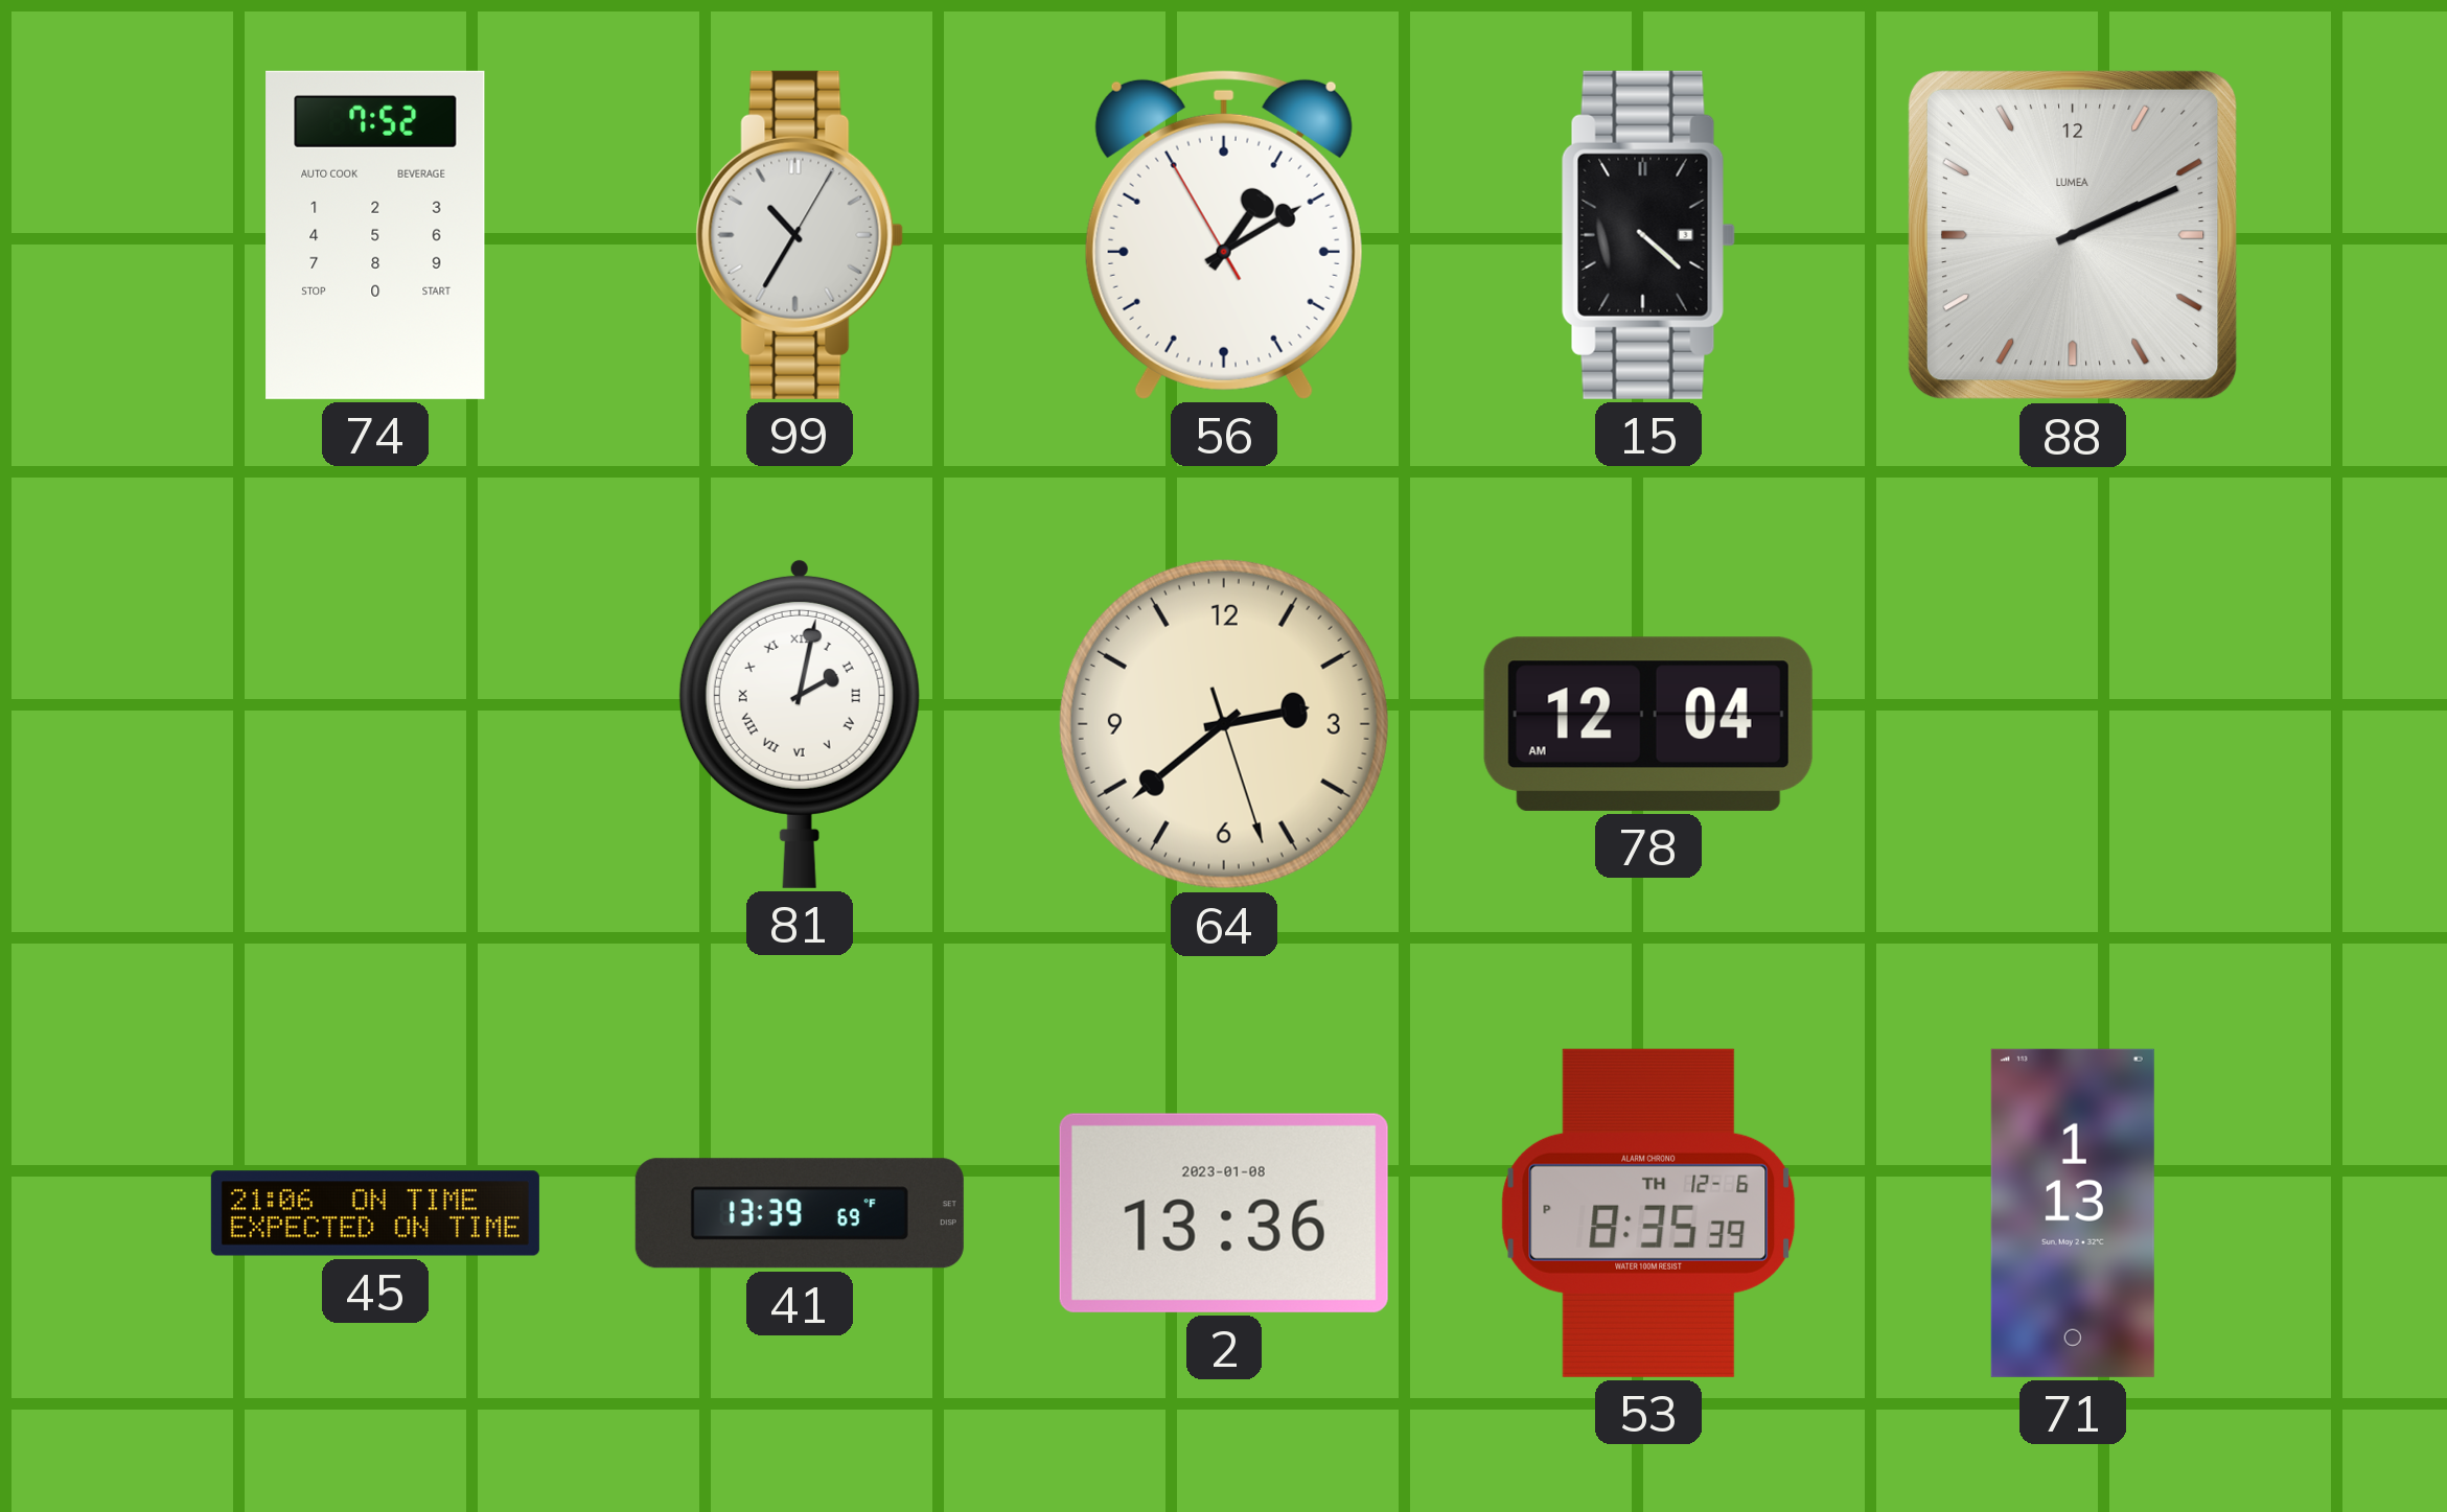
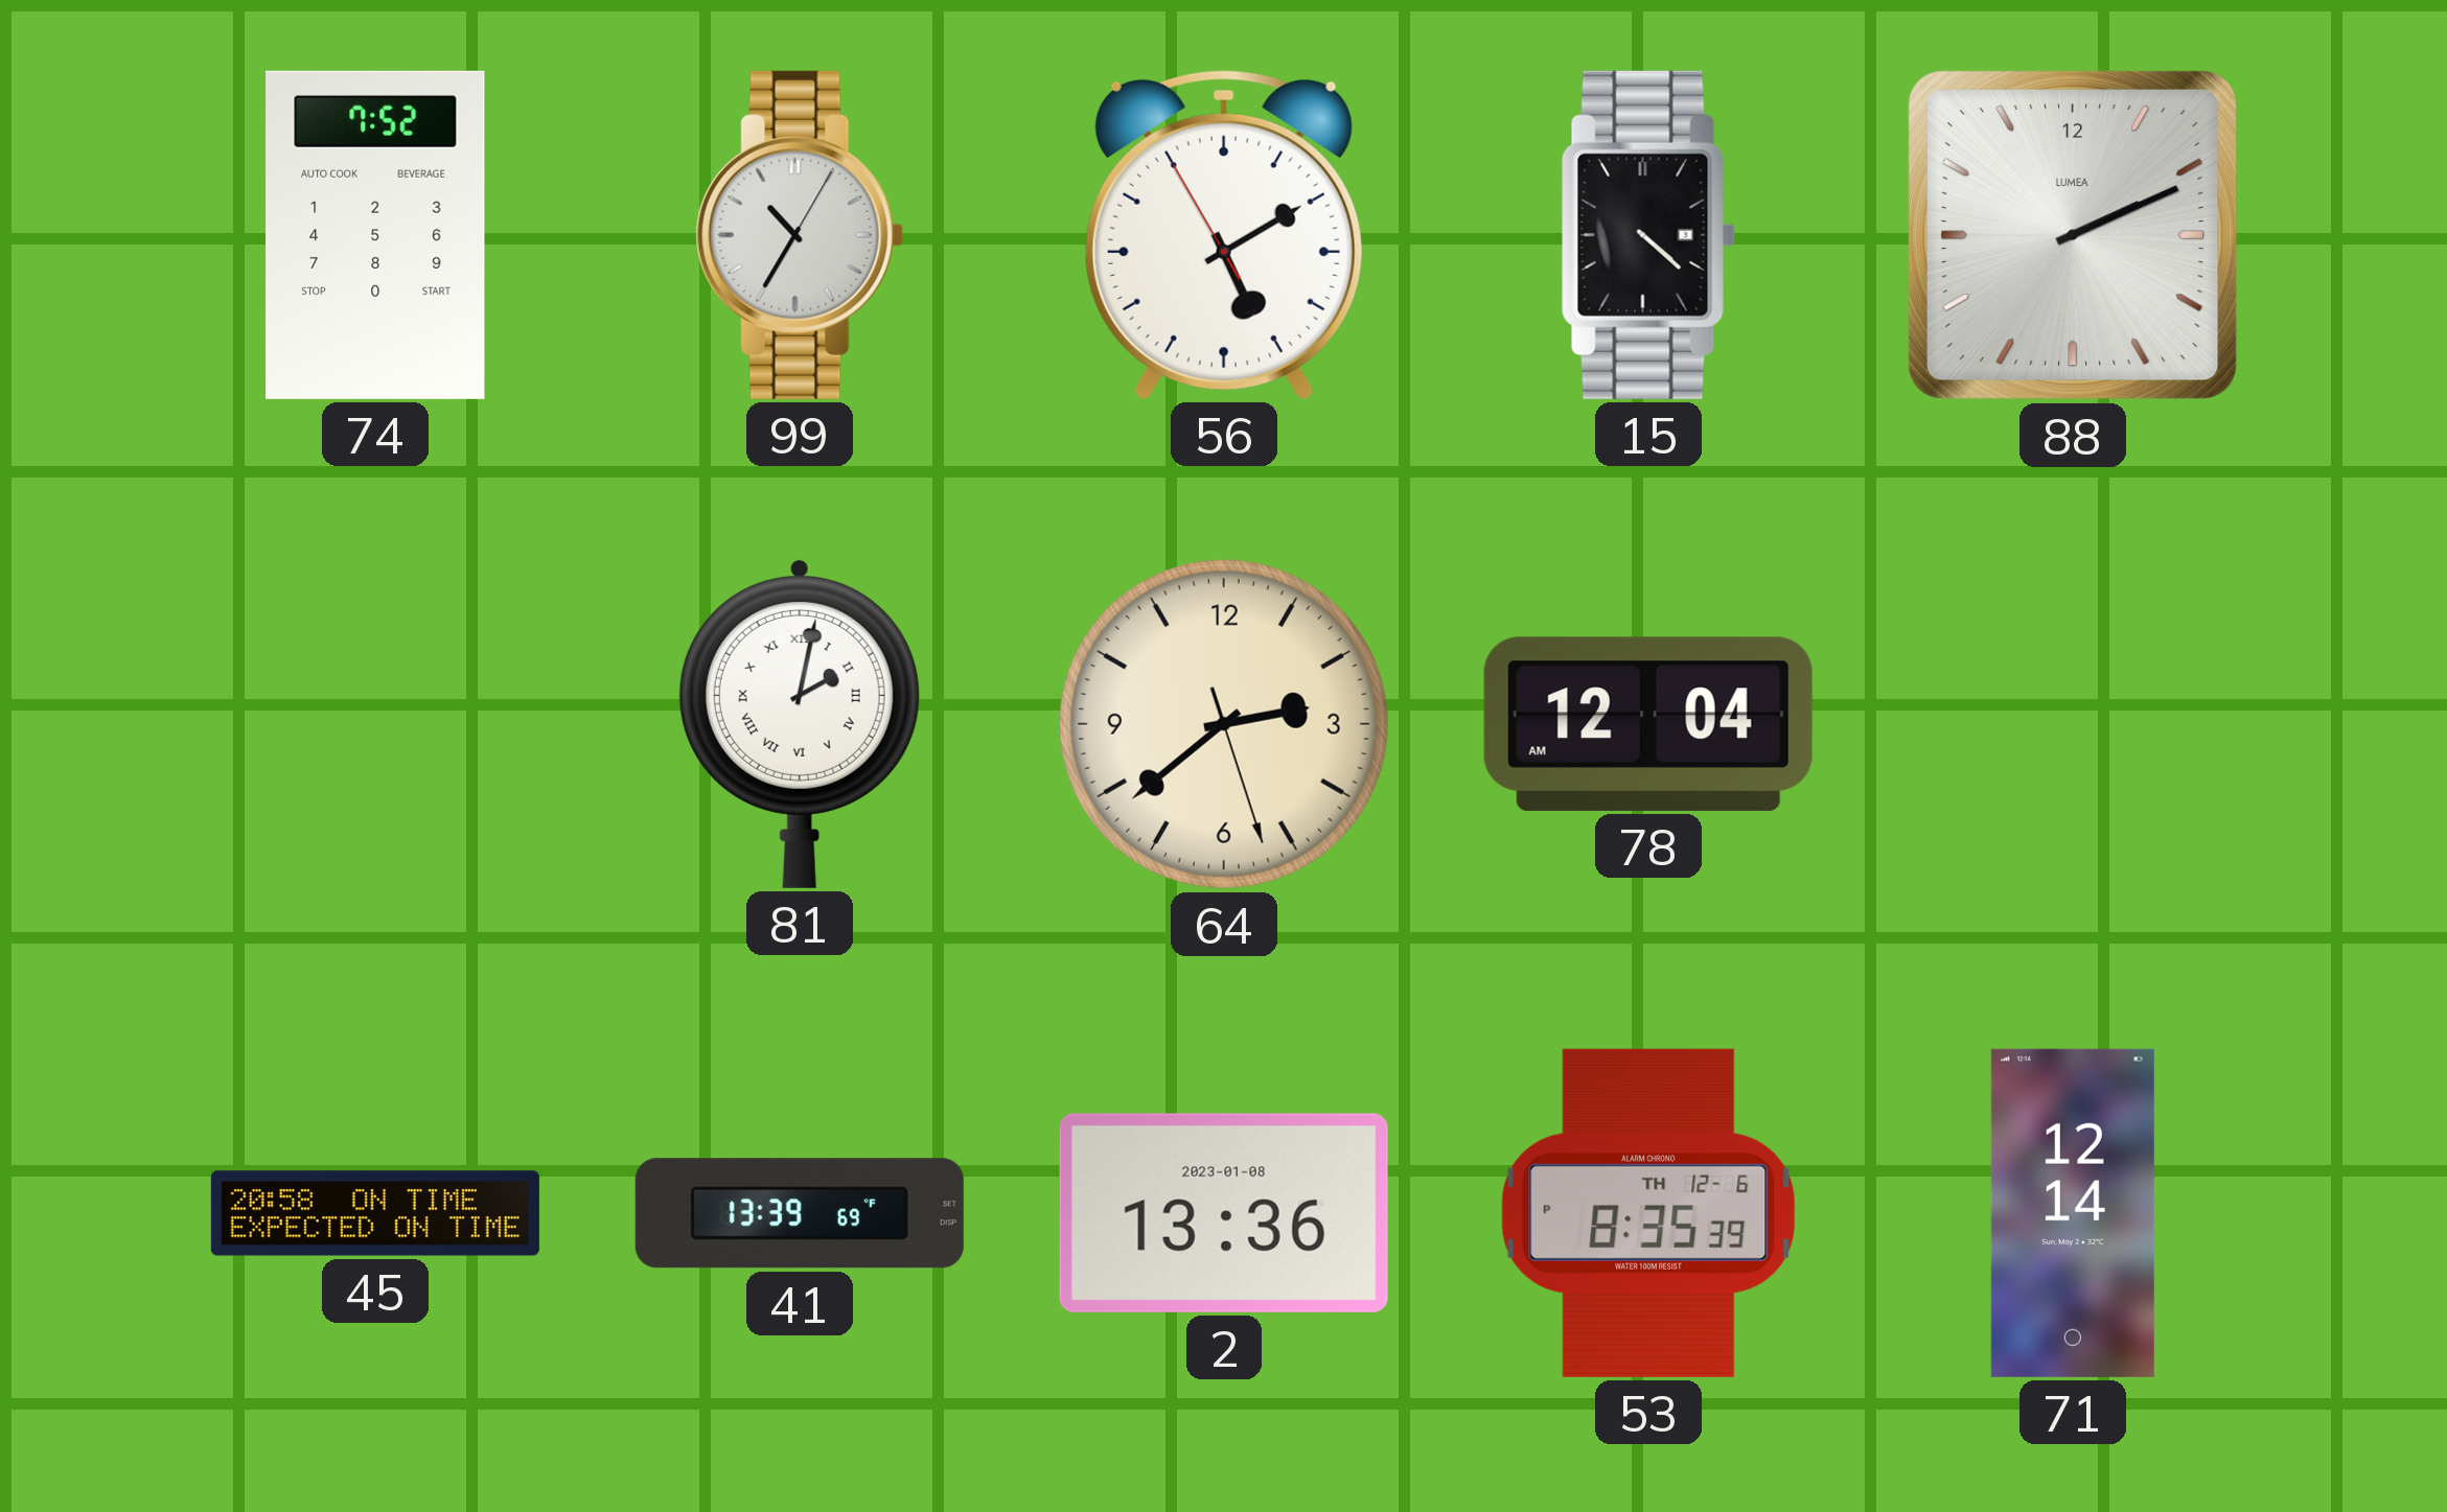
56: 1:09 -> 5:09
45: 21:06 -> 20:58
71: 1:13 -> 12:14
